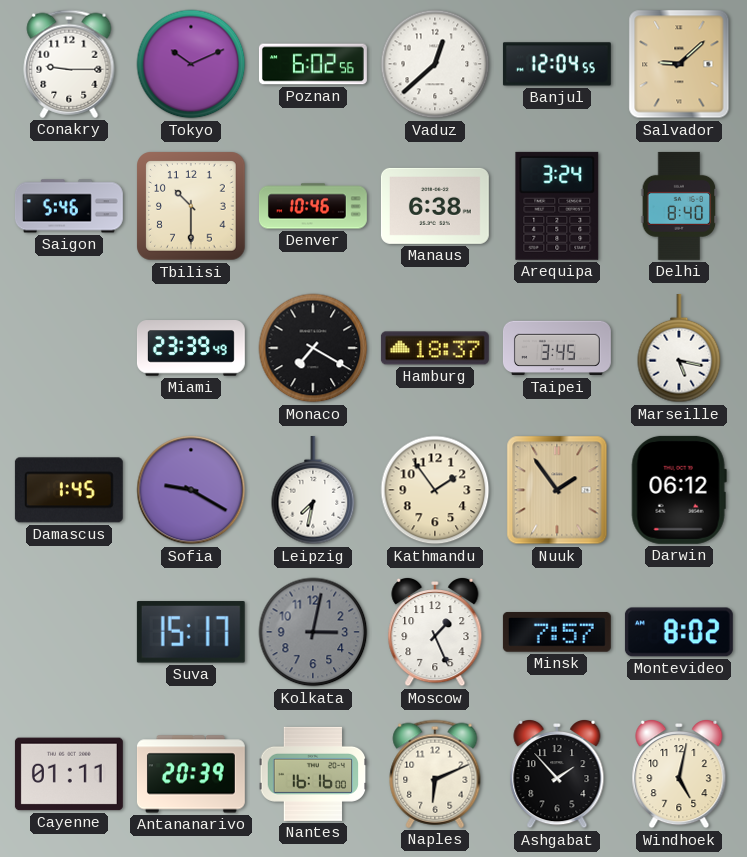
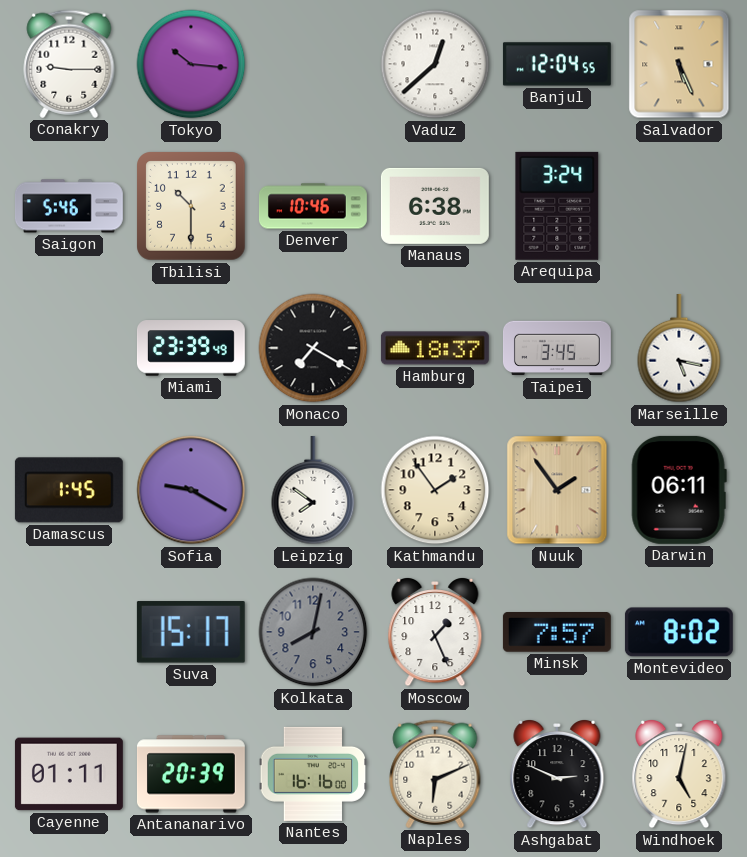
Tokyo: 10:11 -> 10:16
Poznan: 6:02 -> none
Salvador: 9:08 -> 5:26
Delhi: 8:40 -> none
Leipzig: 7:32 -> 7:51
Darwin: 06:12 -> 06:11
Kolkata: 3:02 -> 8:02
Ashgabat: 1:53 -> 2:49
